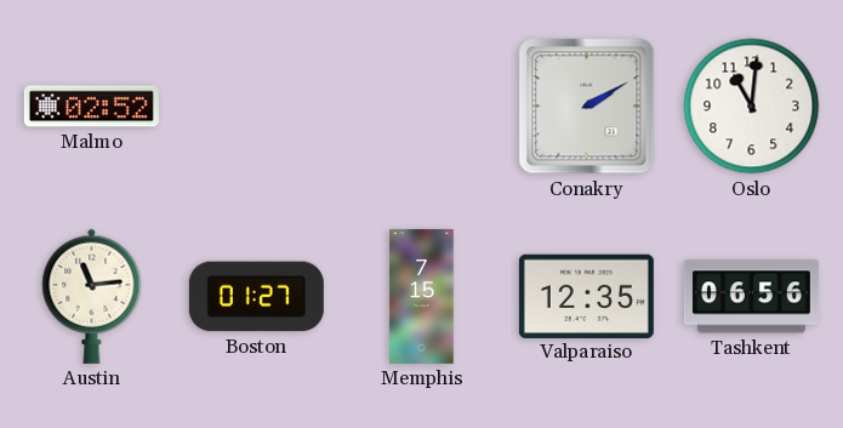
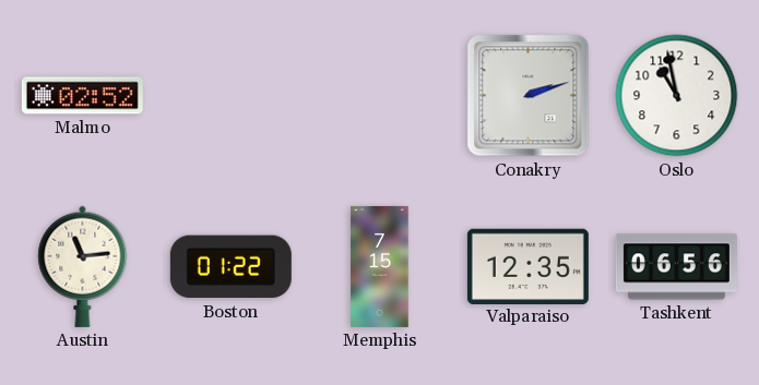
Conakry: 2:10 -> 2:12
Oslo: 11:01 -> 10:58
Boston: 01:27 -> 01:22
